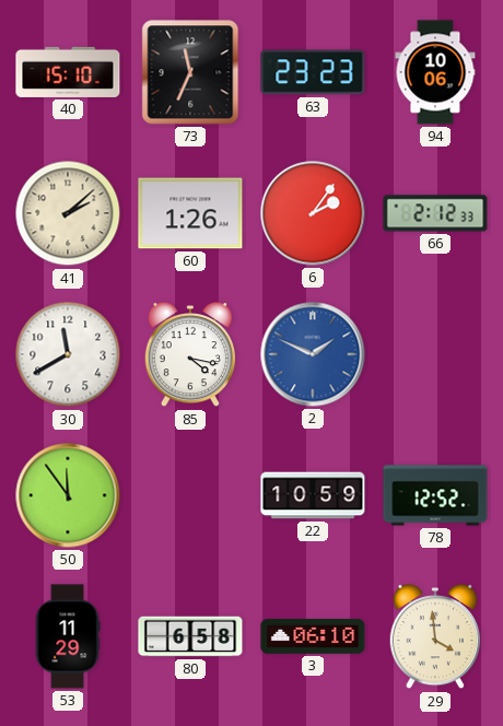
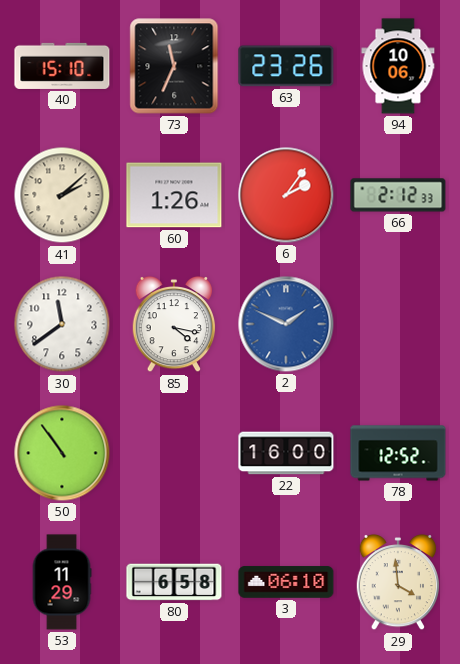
63: 23:23 -> 23:26
30: 11:40 -> 11:39
50: 11:54 -> 10:54
22: 10:59 -> 16:00
